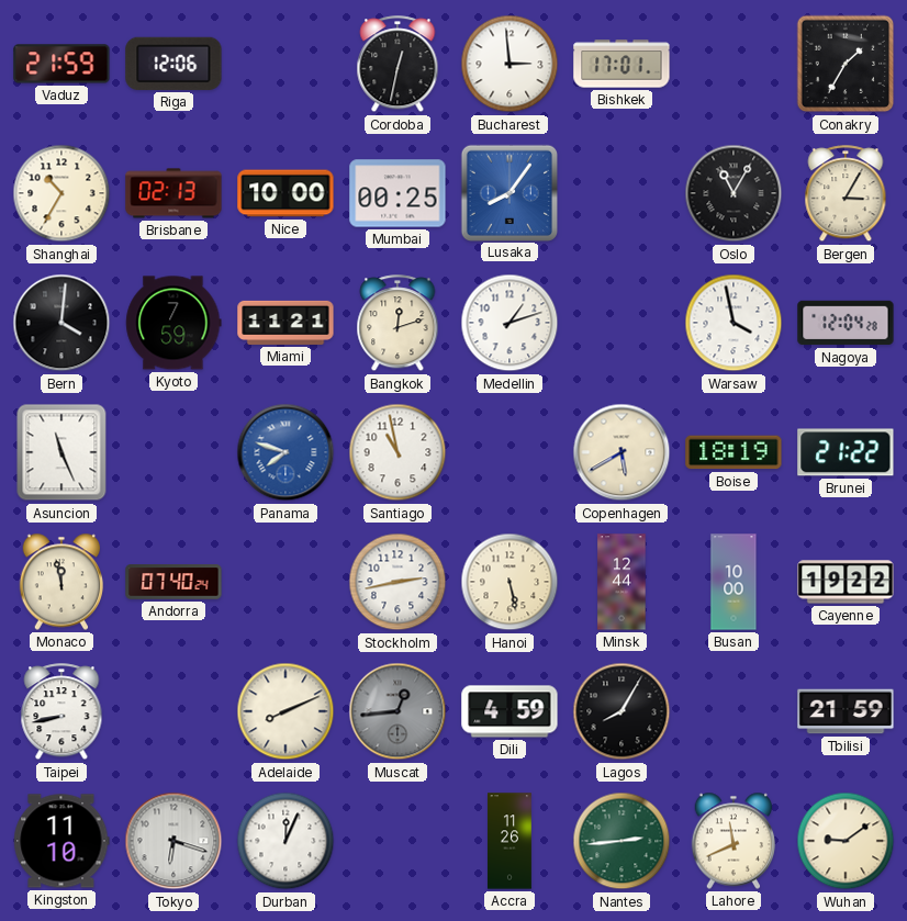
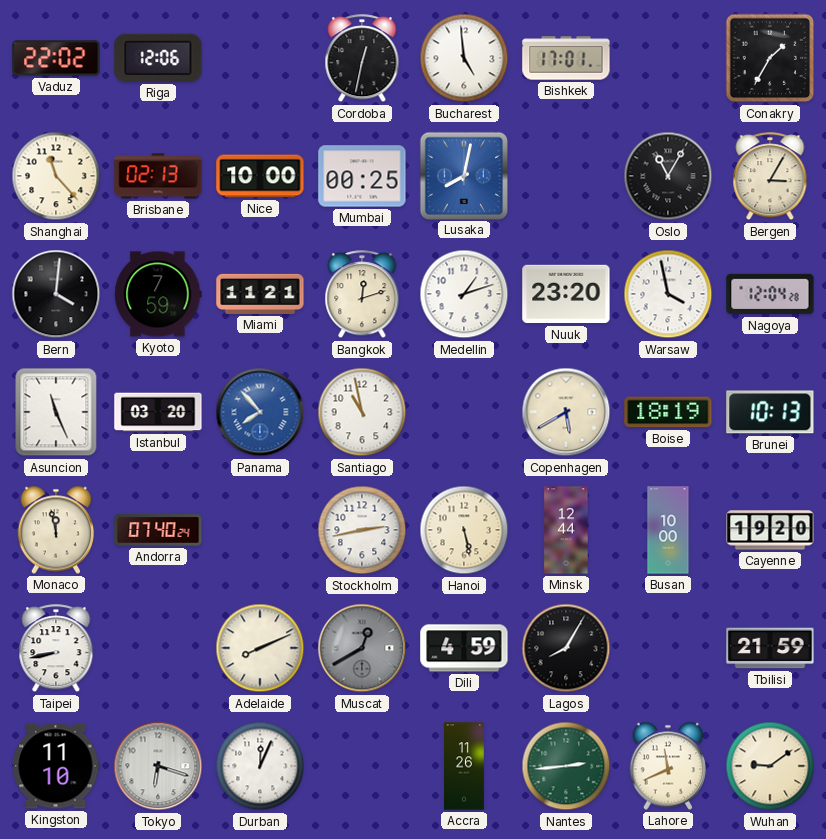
Vaduz: 21:59 -> 22:02
Bucharest: 2:59 -> 4:59
Shanghai: 10:35 -> 11:23
Lusaka: 8:06 -> 8:02
Nuuk: none -> 23:20
Istanbul: none -> 03:20
Panama: 7:48 -> 7:53
Brunei: 21:22 -> 10:13
Cayenne: 19:22 -> 19:20
Muscat: 12:44 -> 12:40
